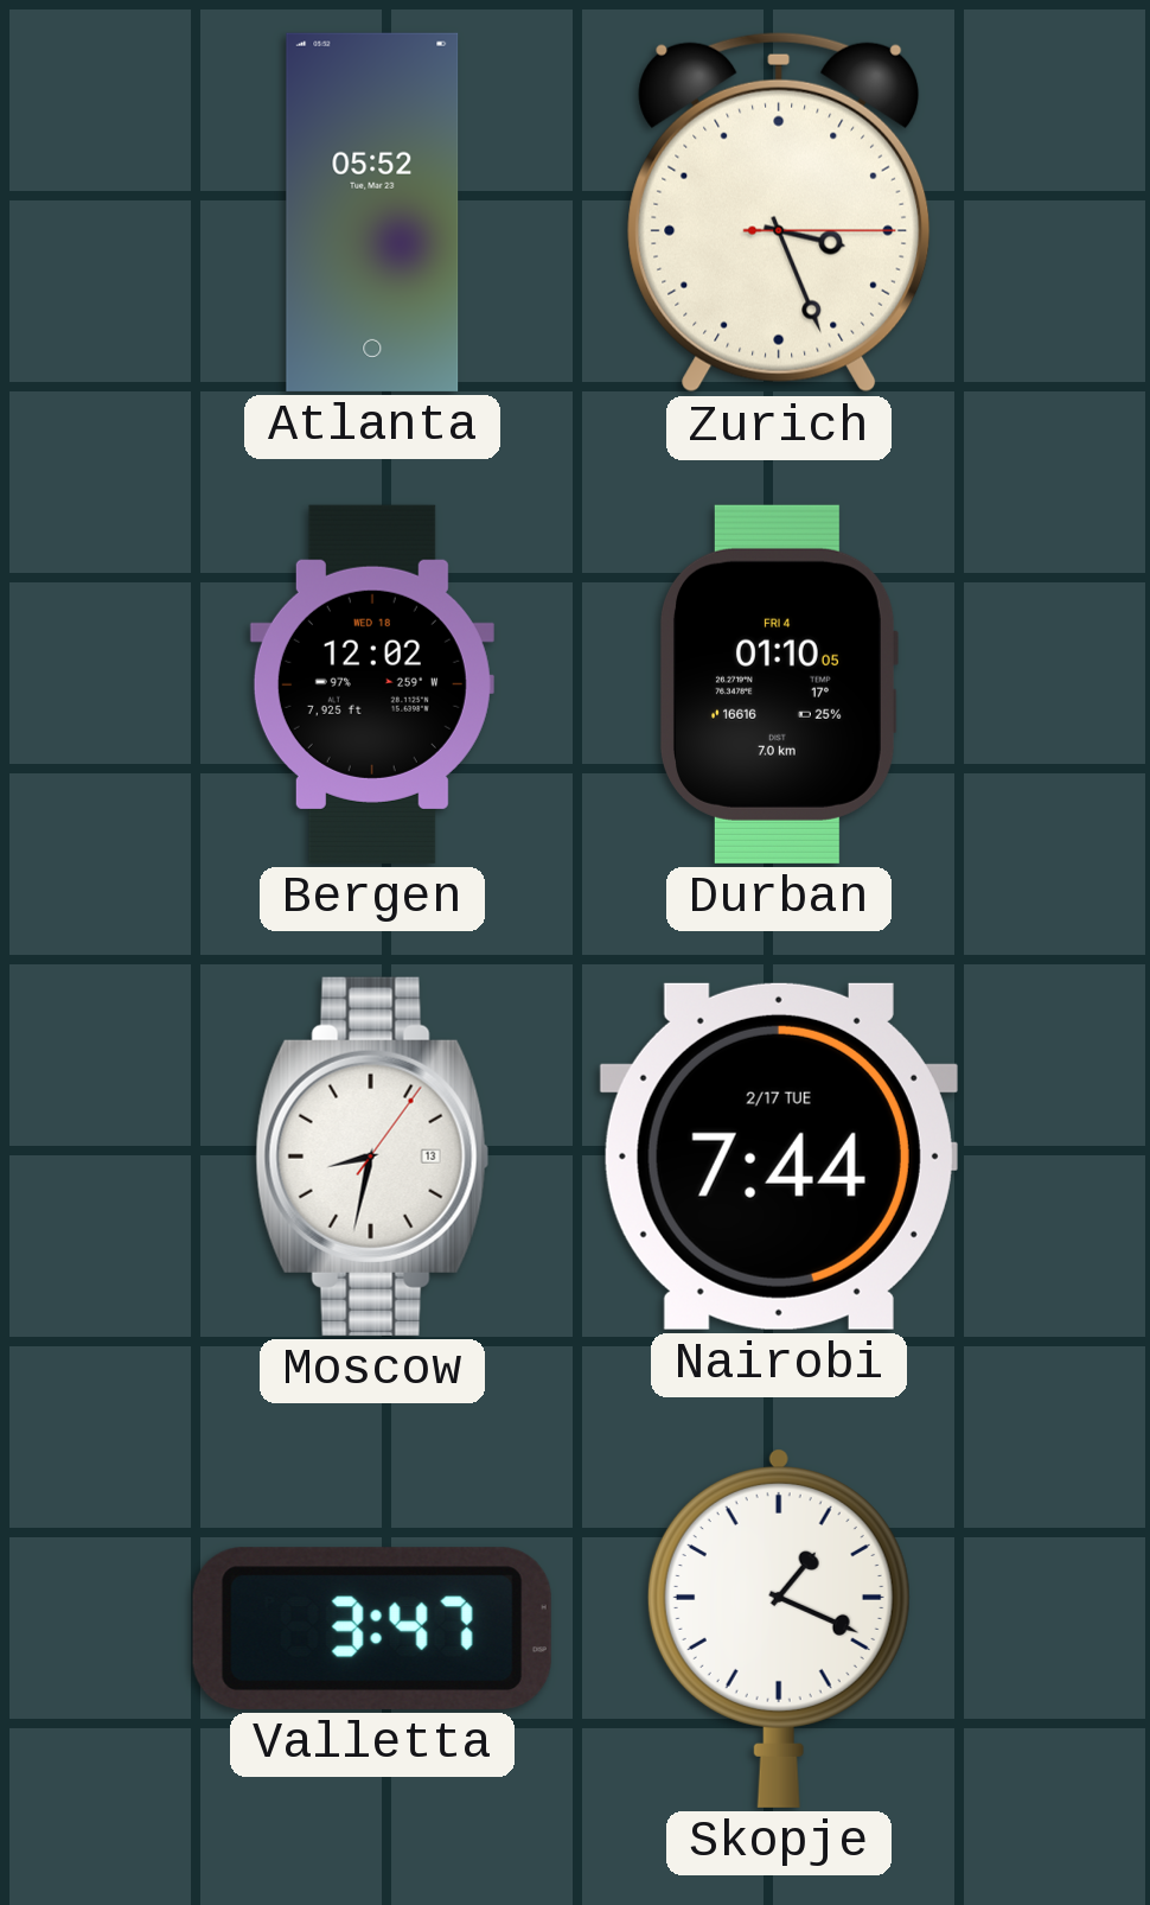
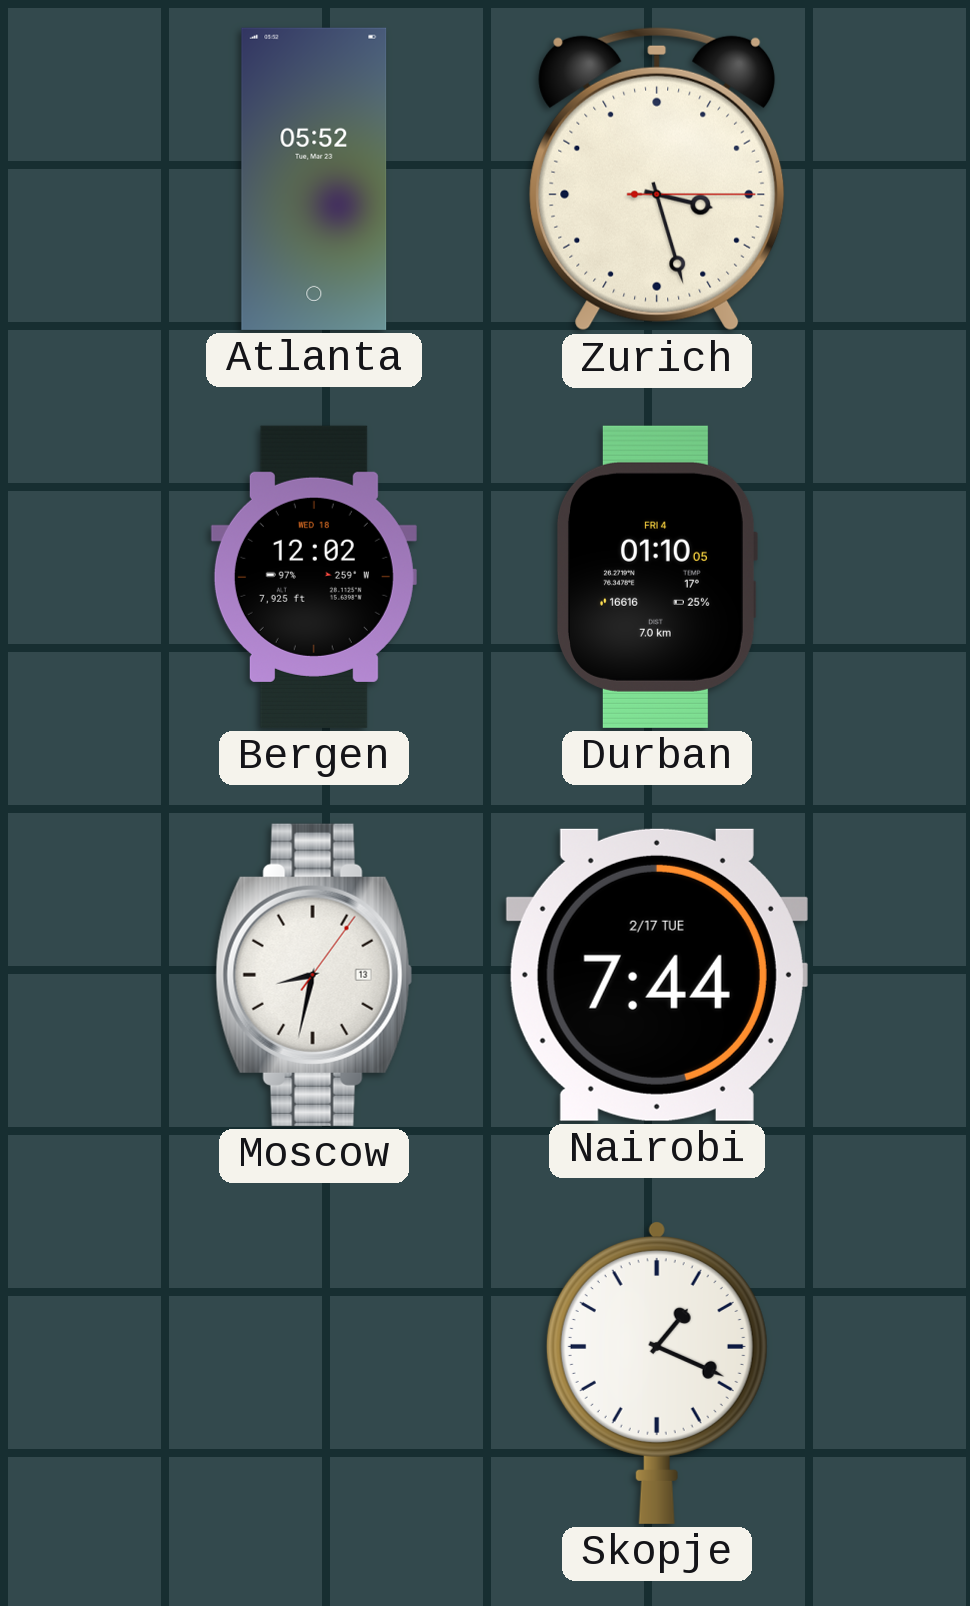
Zurich: 3:26 -> 3:27
Valletta: 3:47 -> none
